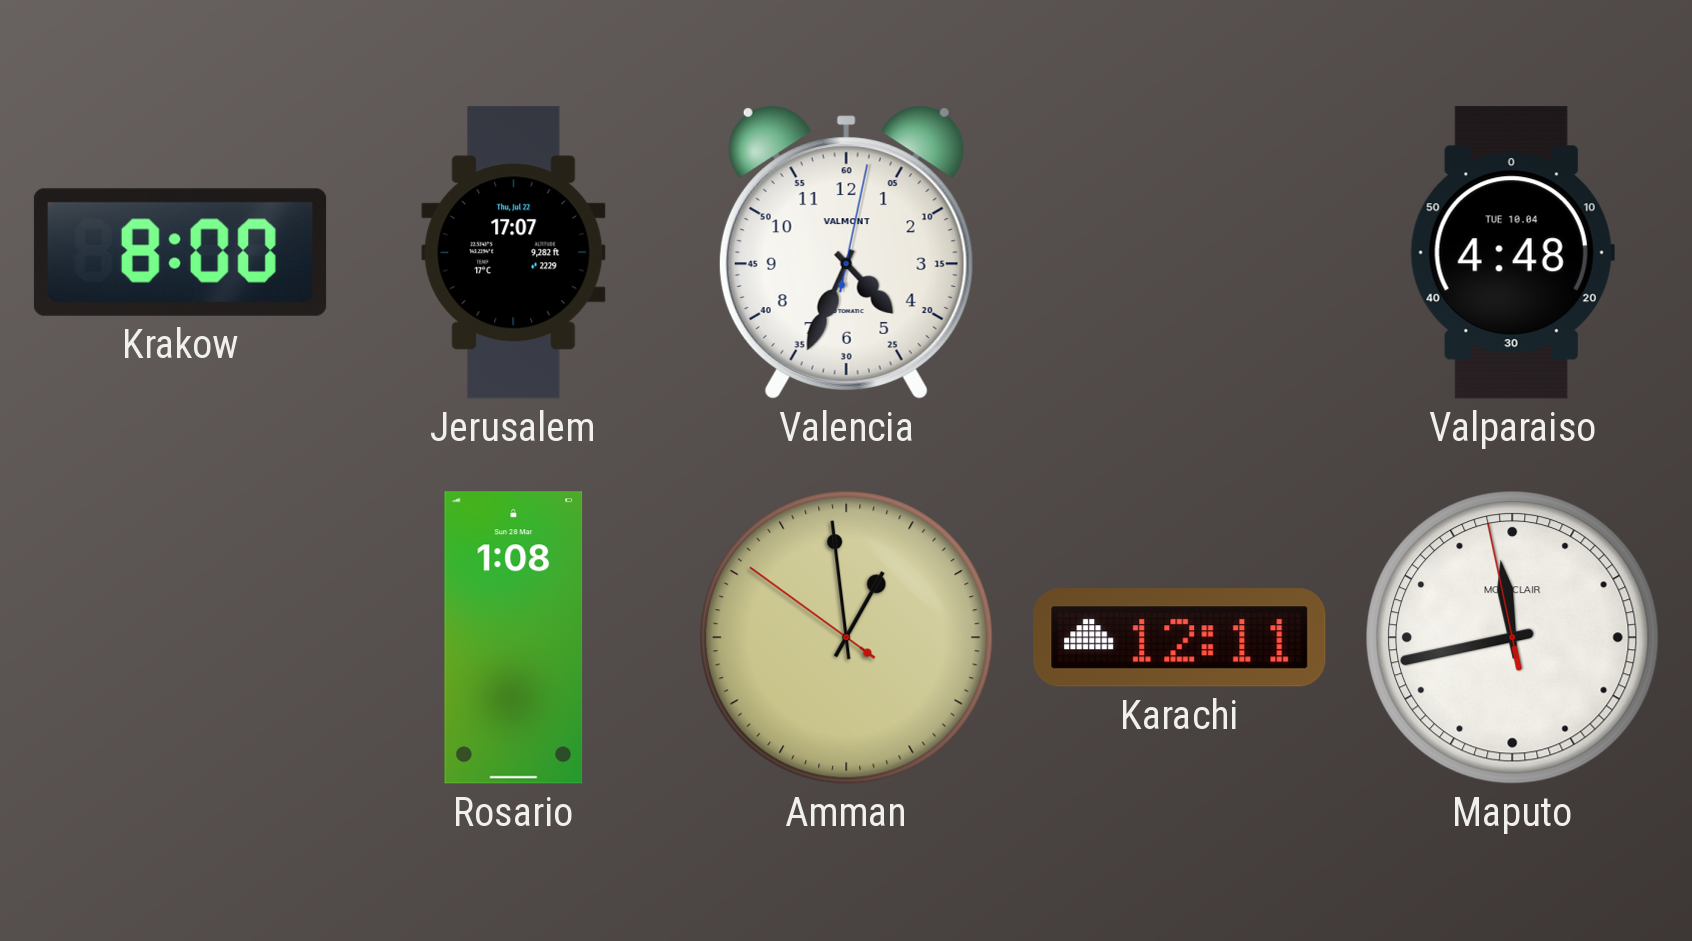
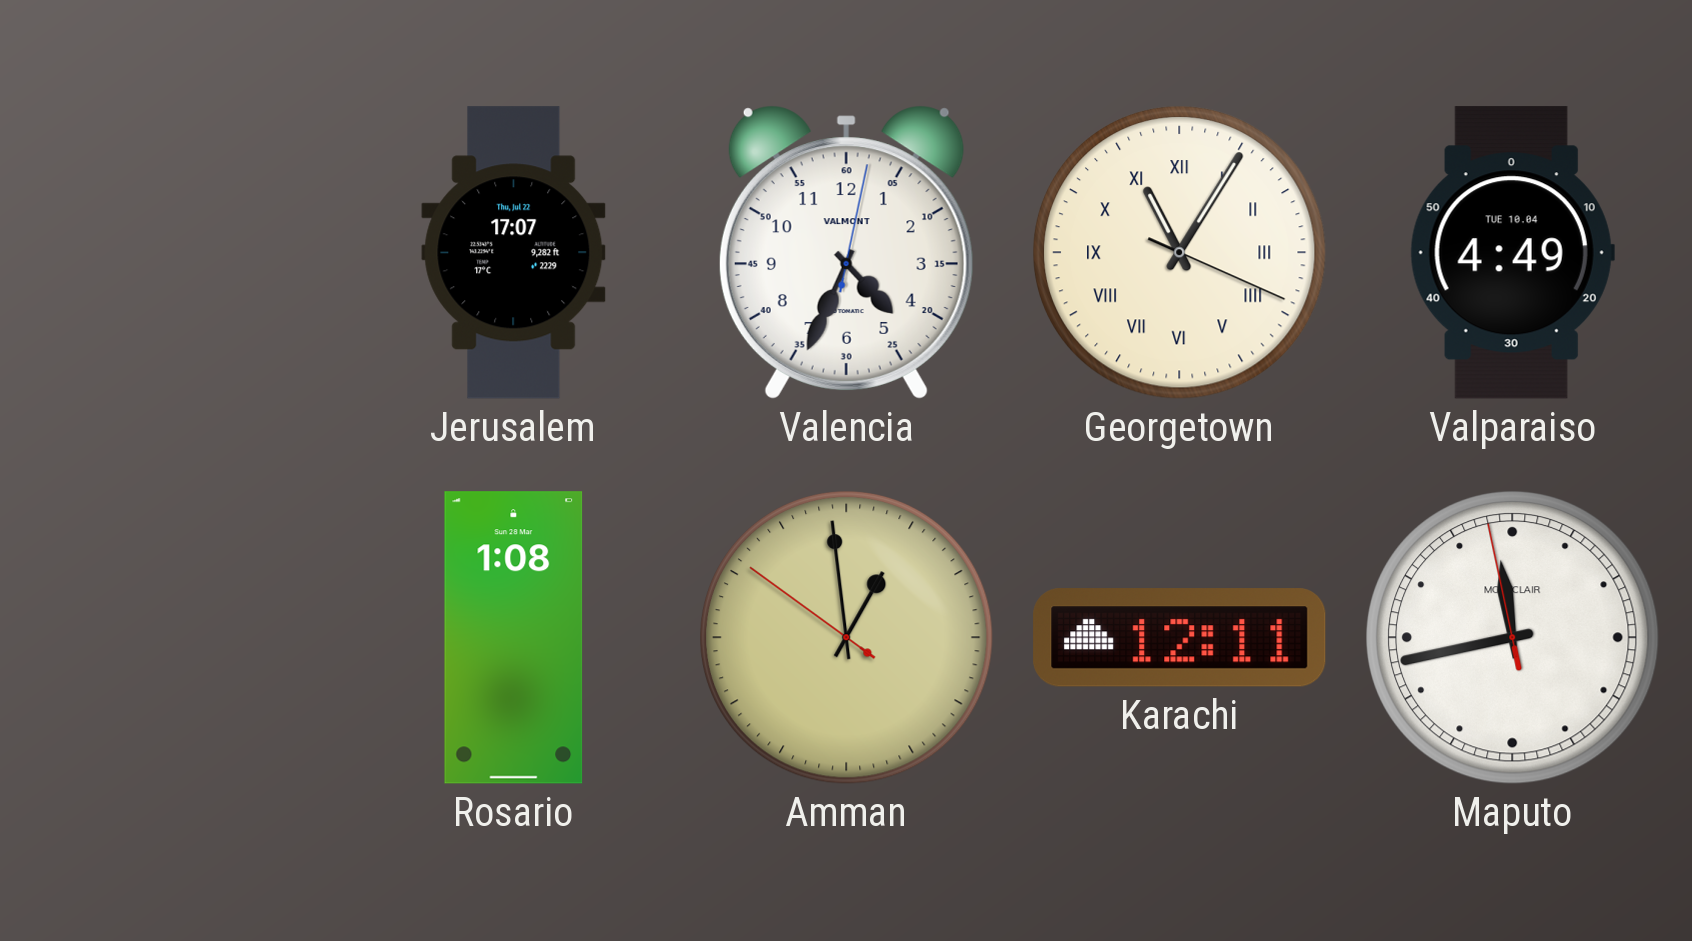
Krakow: 8:00 -> none
Georgetown: none -> 11:05
Valparaiso: 4:48 -> 4:49
